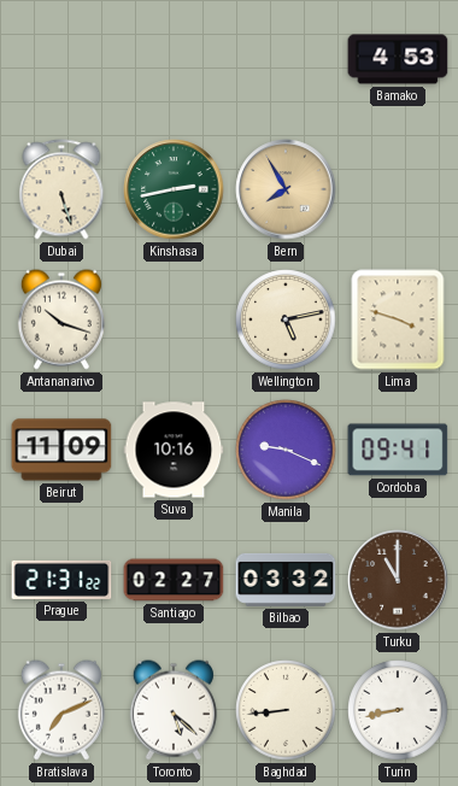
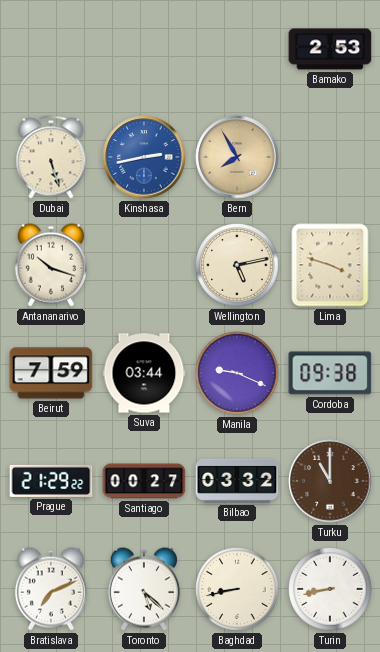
Bamako: 4:53 -> 2:53
Kinshasa dial: green -> blue
Beirut: 11:09 -> 7:59
Suva: 10:16 -> 03:44
Cordoba: 09:41 -> 09:38
Prague: 21:31 -> 21:29
Santiago: 02:27 -> 00:27
Baghdad: 8:44 -> 8:43
